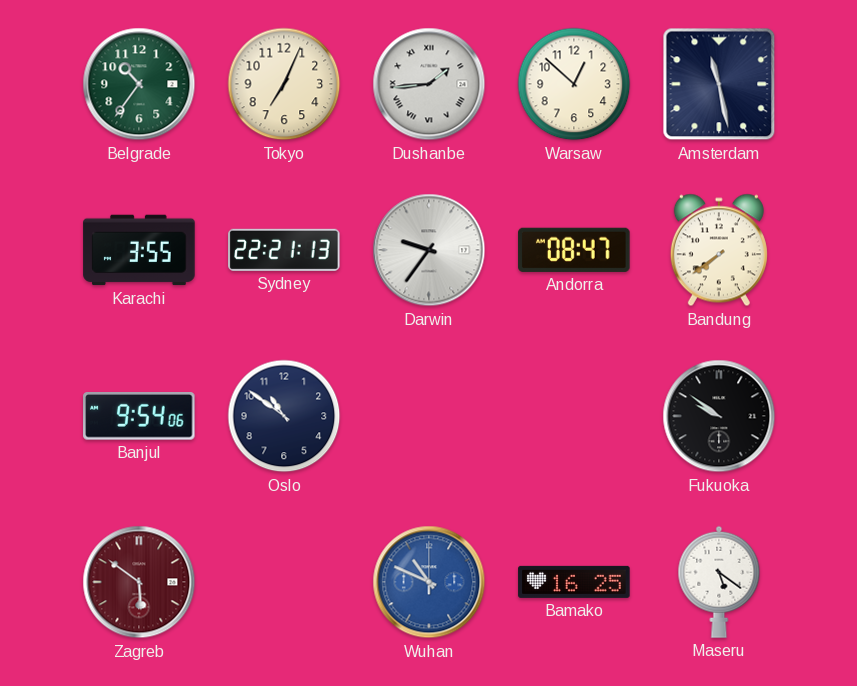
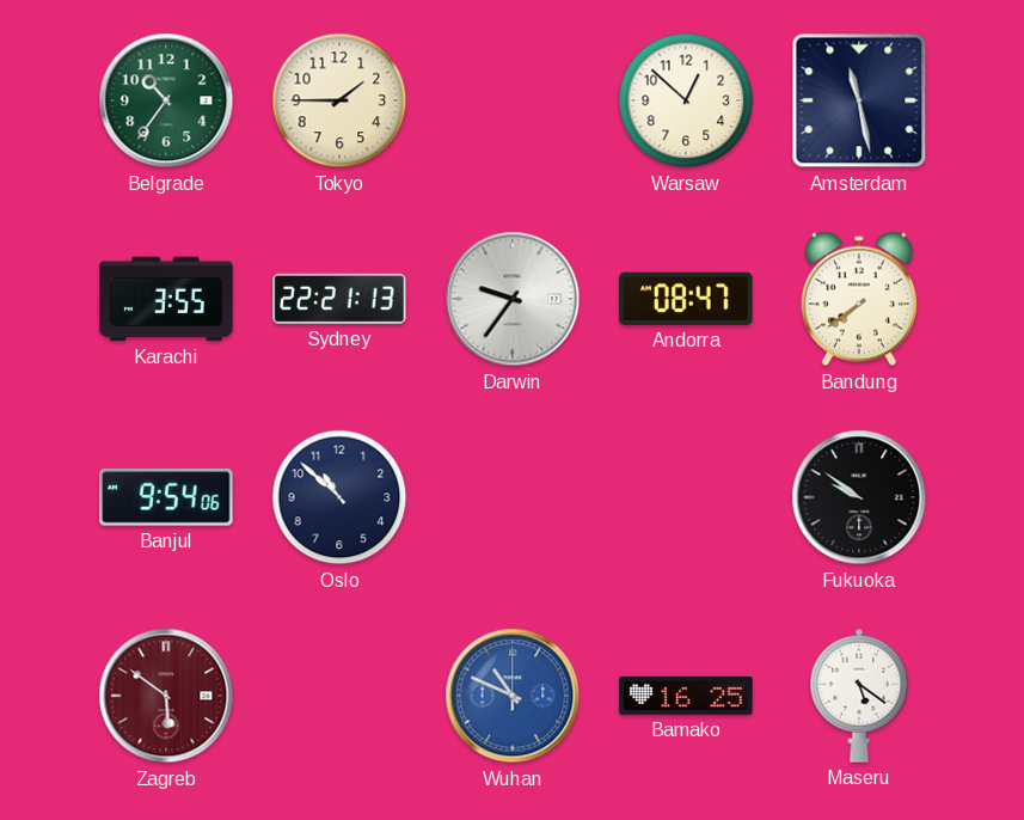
Tokyo: 7:04 -> 1:45
Dushanbe: 1:44 -> none
Oslo: 10:51 -> 10:52
